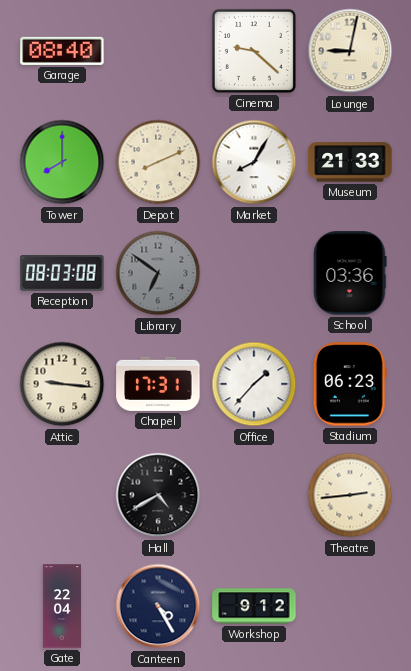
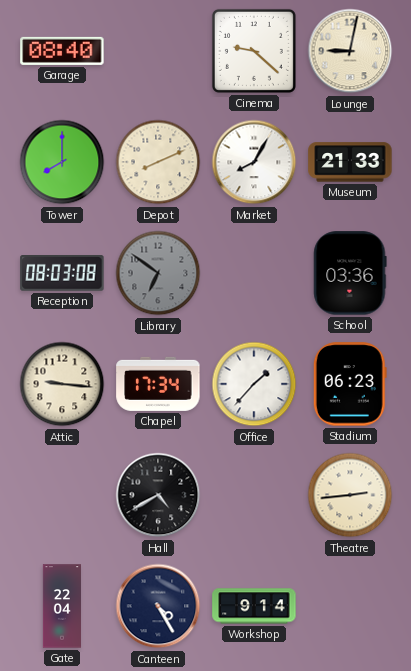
Chapel: 17:31 -> 17:34
Workshop: 9:12 -> 9:14
